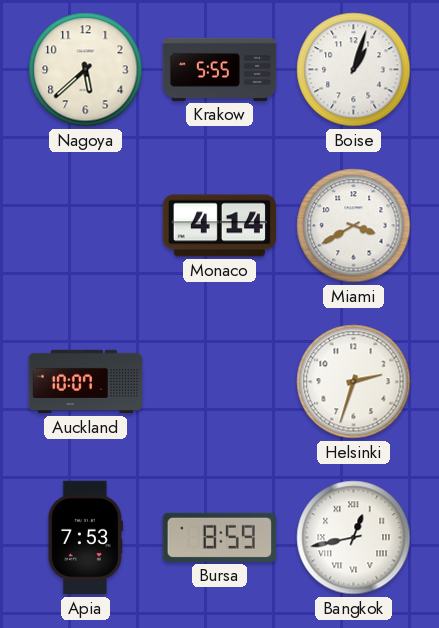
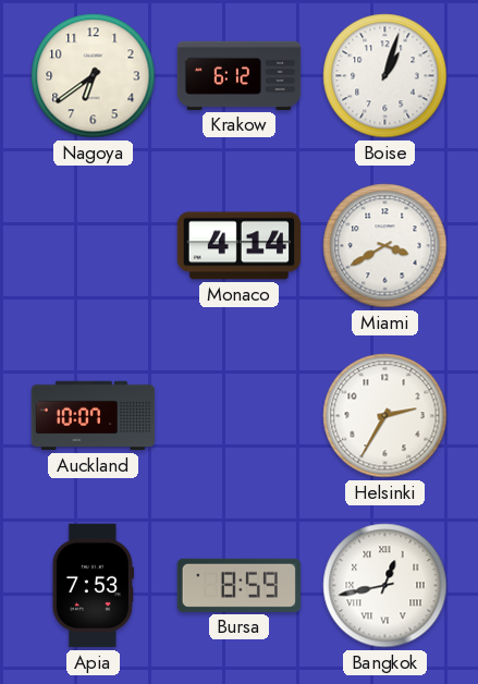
Nagoya: 5:38 -> 6:39
Krakow: 5:55 -> 6:12
Helsinki: 2:33 -> 2:35
